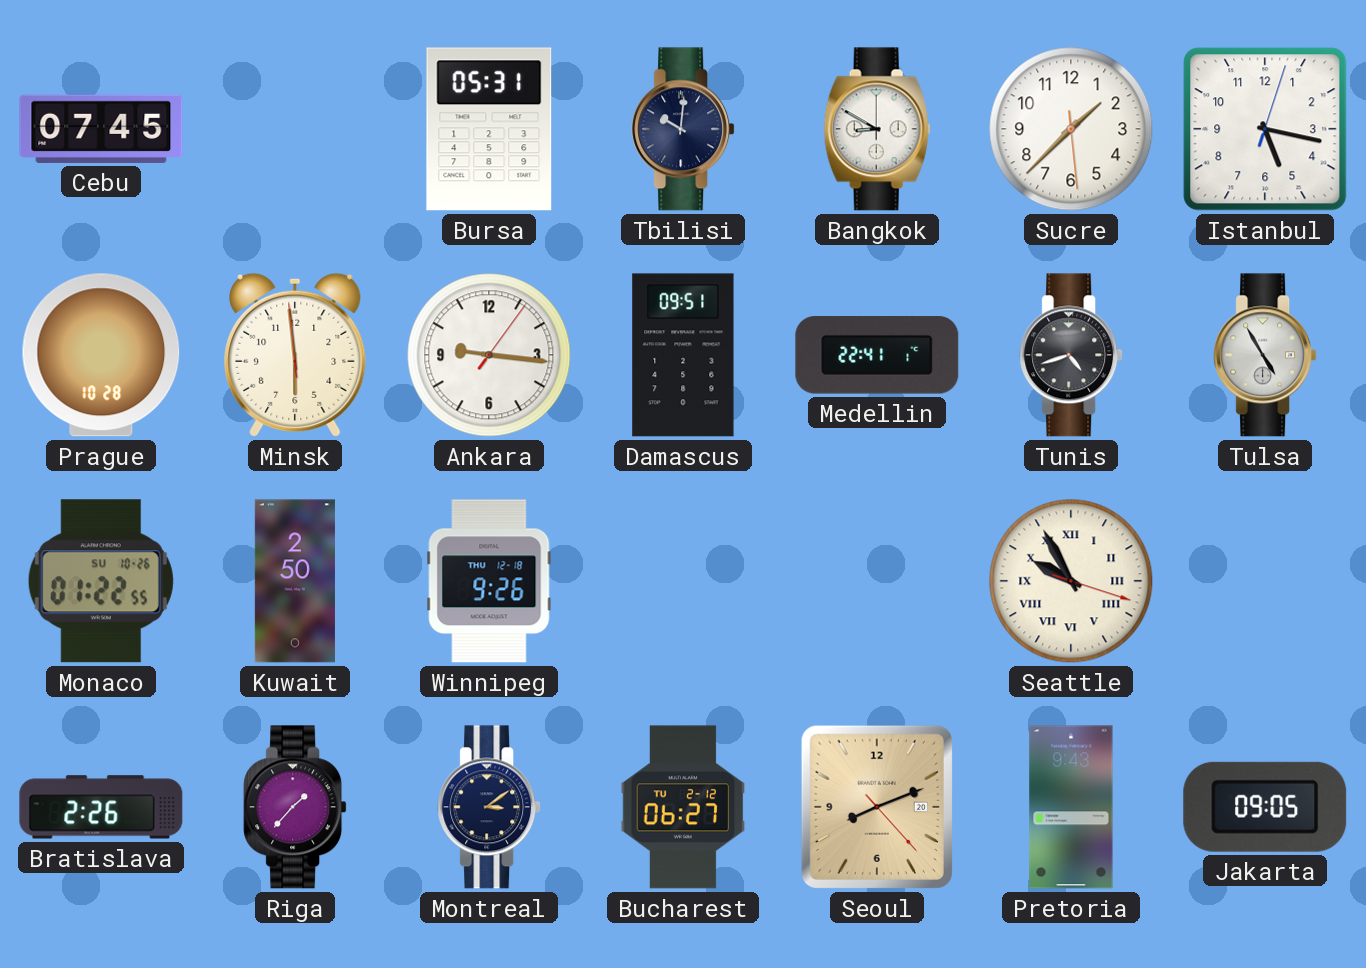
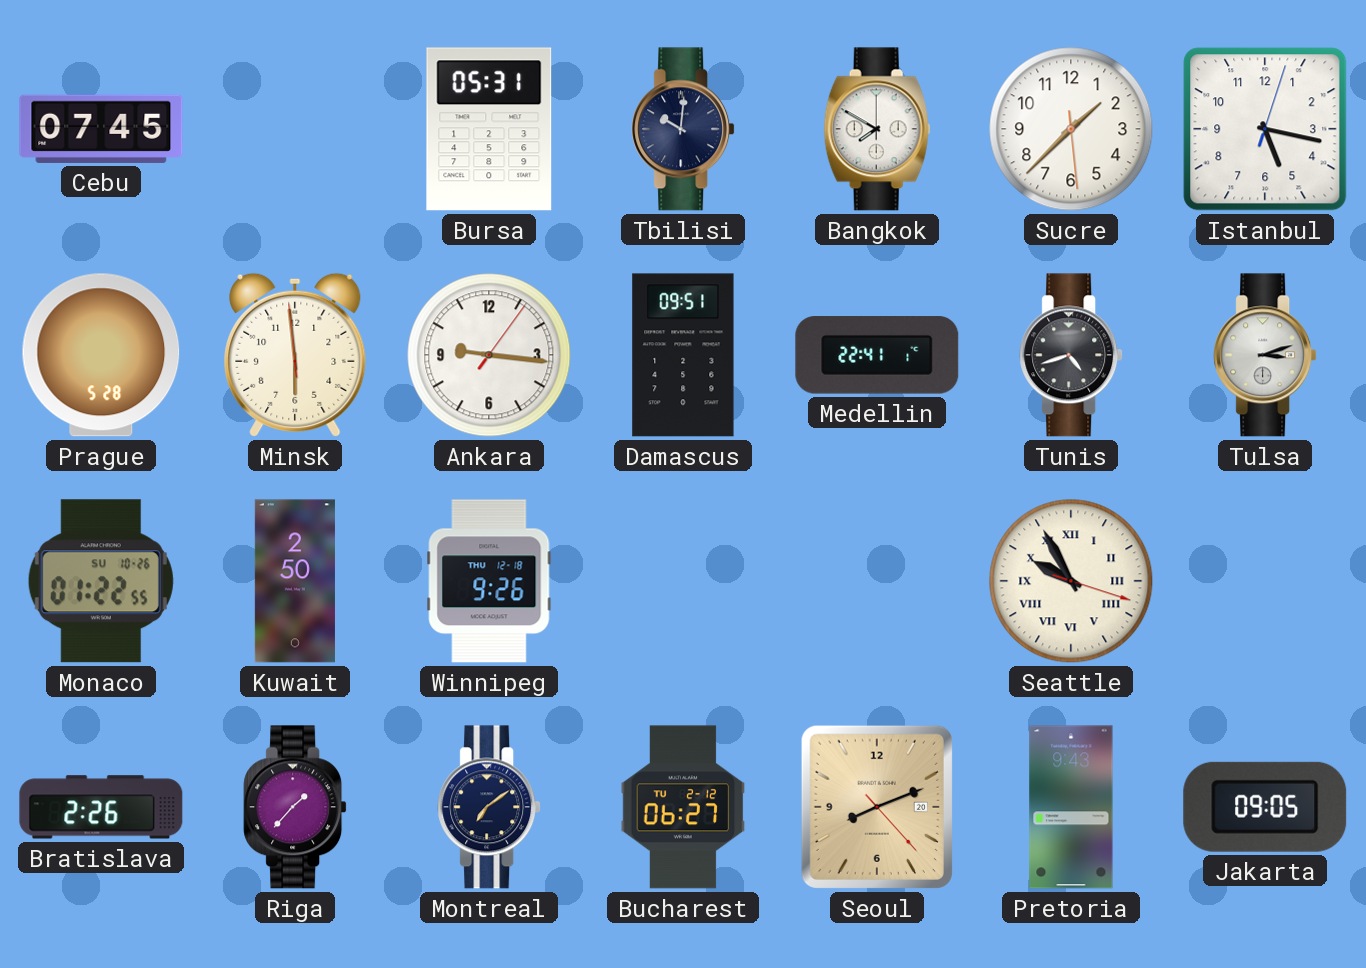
Bangkok: 8:50 -> 7:50
Prague: 10:28 -> 5:28
Tulsa: 4:55 -> 3:12
Montreal: 3:09 -> 7:09
